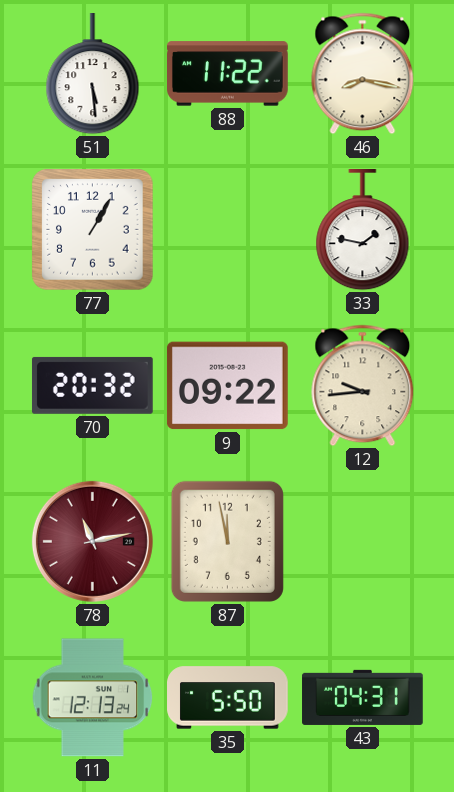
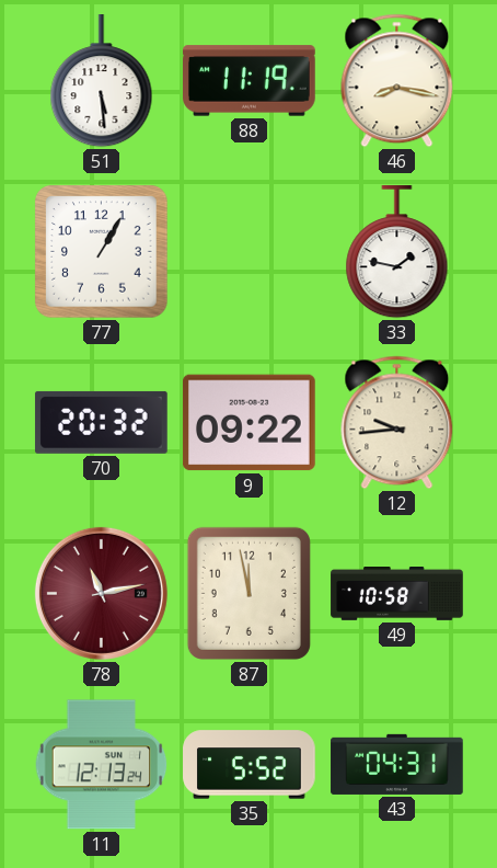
88: 11:22 -> 11:19
49: none -> 10:58
35: 5:50 -> 5:52
